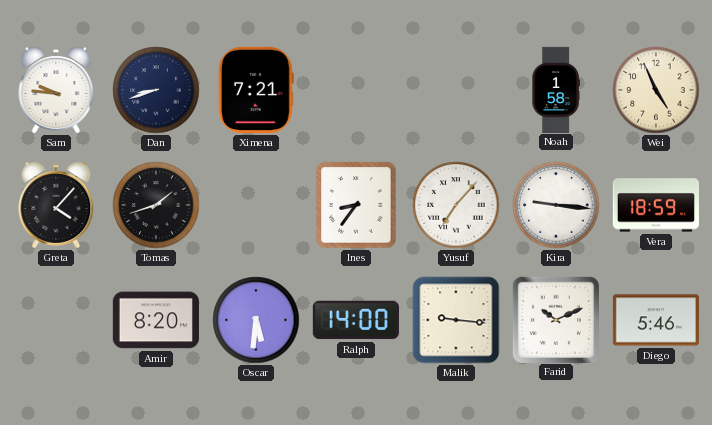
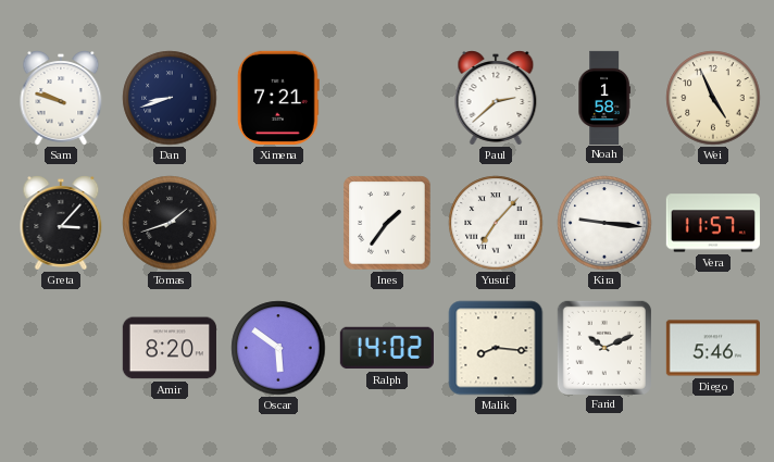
Sam: 9:46 -> 9:48
Paul: none -> 2:38
Greta: 4:07 -> 3:07
Ines: 8:36 -> 1:36
Vera: 18:59 -> 11:57
Oscar: 5:31 -> 5:51
Ralph: 14:00 -> 14:02
Malik: 9:16 -> 8:16
